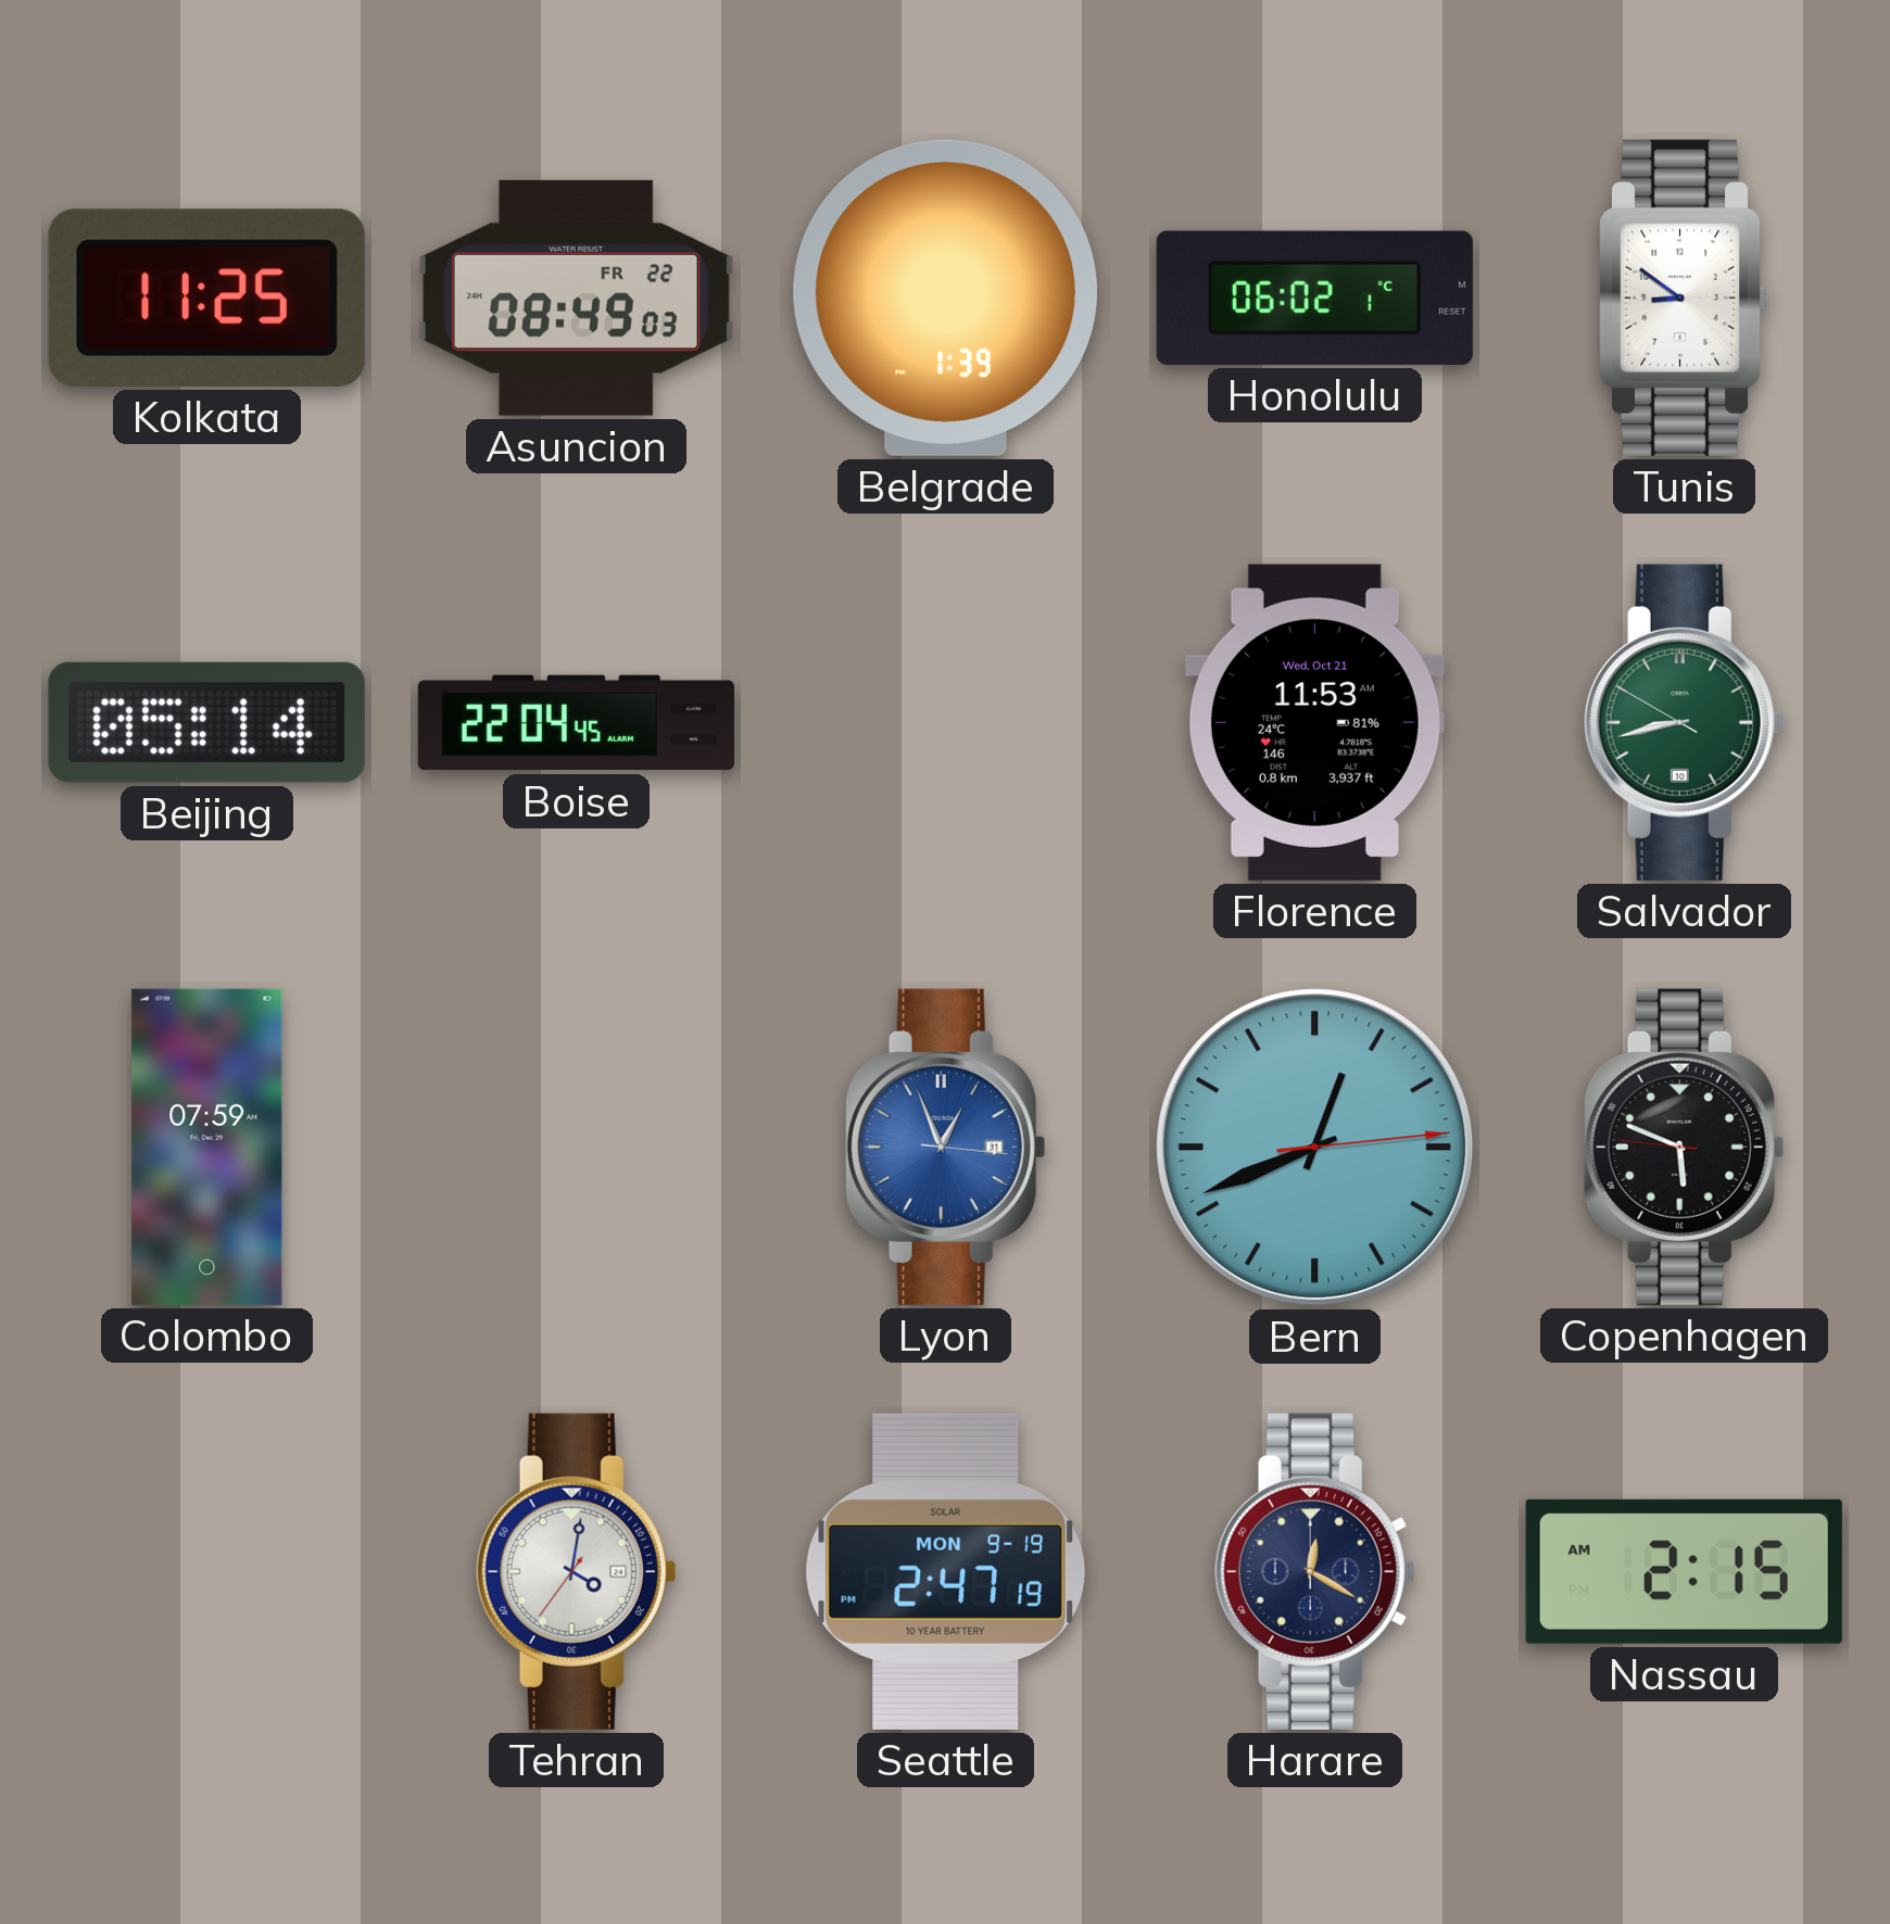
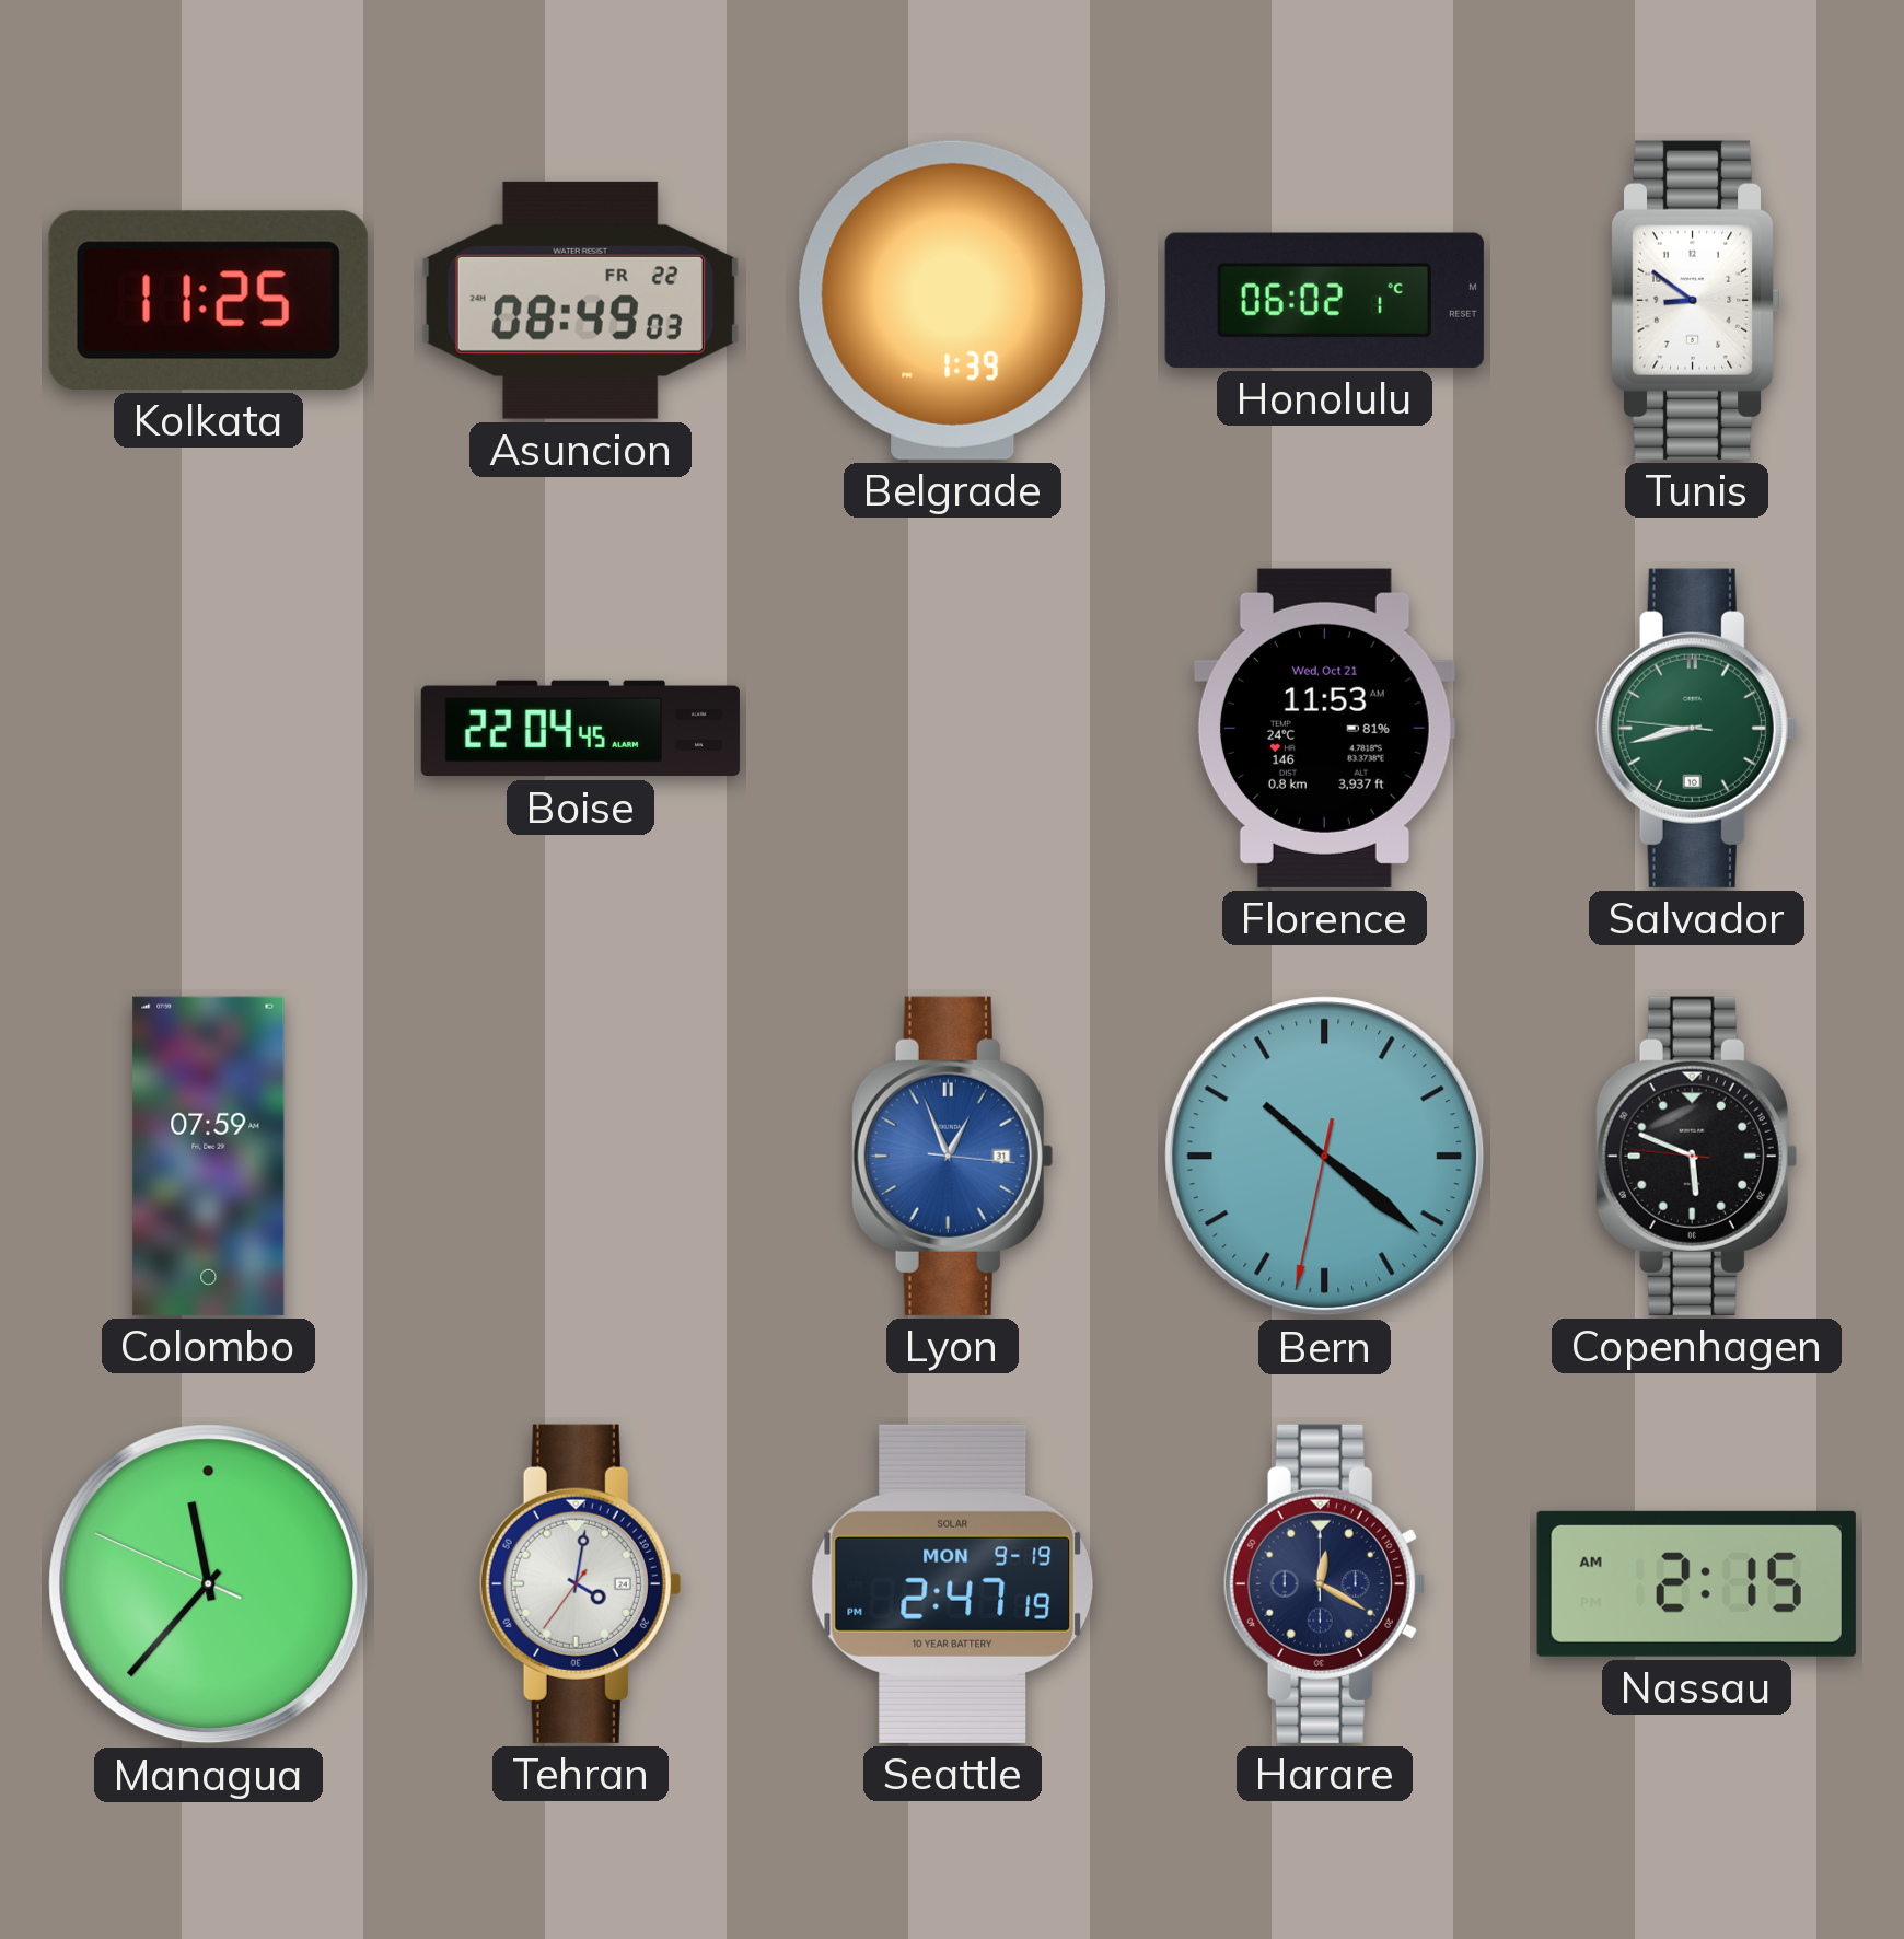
Beijing: 05:14 -> none
Salvador: 8:42:50 -> 8:42:46
Bern: 12:41 -> 10:21
Managua: none -> 11:36
